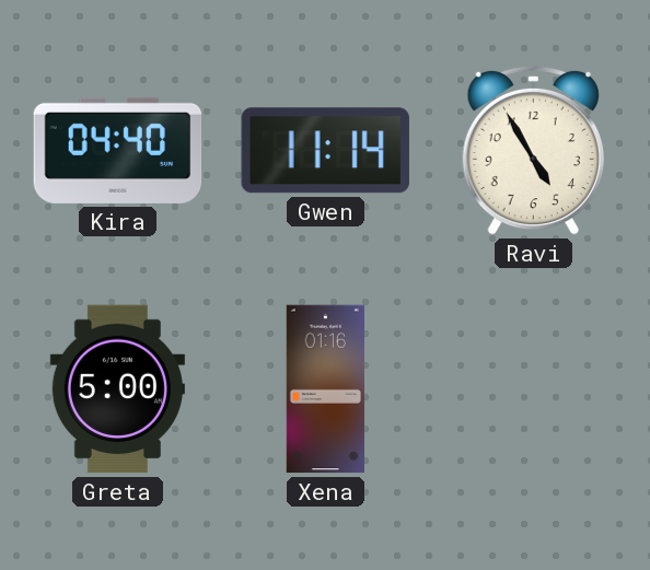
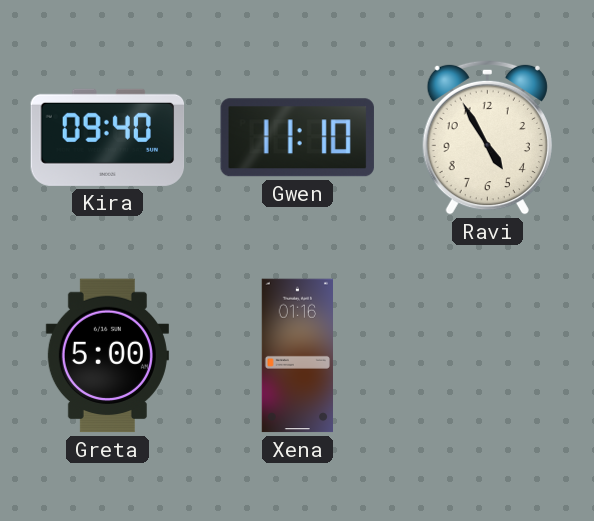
Kira: 04:40 -> 09:40
Gwen: 11:14 -> 11:10
